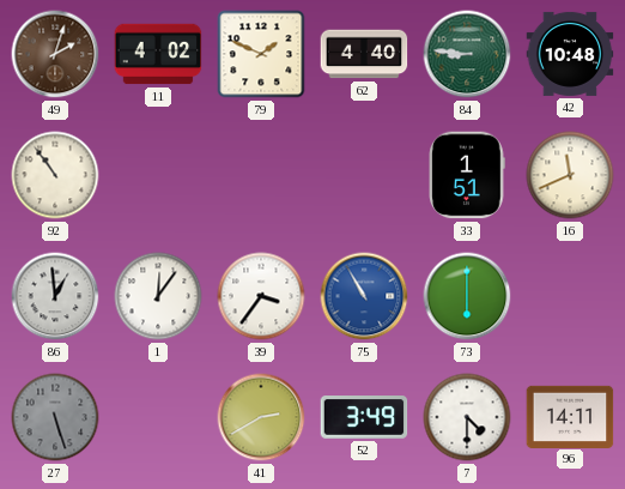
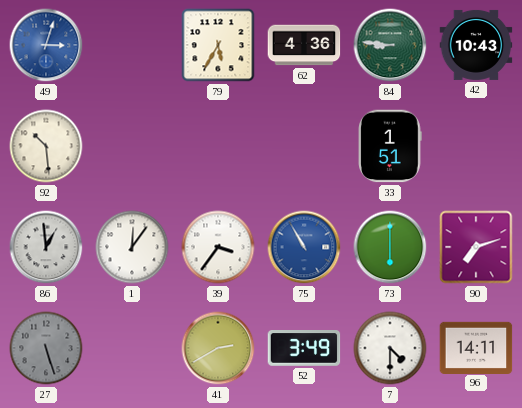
49: 2:03 -> 3:03
49 dial: brown -> blue
11: 4:02 -> none
79: 1:49 -> 5:35
62: 4:40 -> 4:36
42: 10:48 -> 10:43
92: 10:54 -> 10:29
16: 11:41 -> none
90: none -> 7:12
